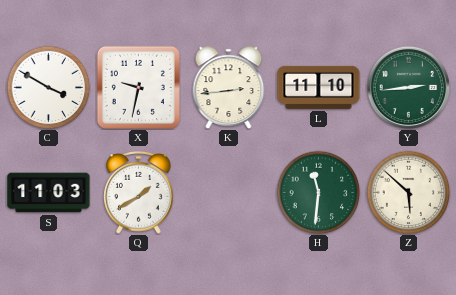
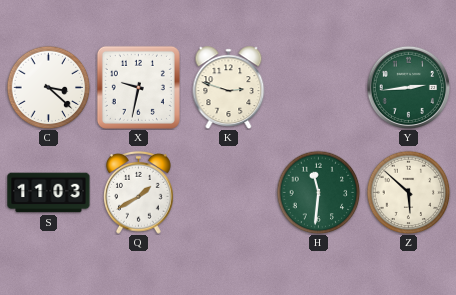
C: 3:50 -> 3:22
K: 2:44 -> 2:48
L: 11:10 -> none
